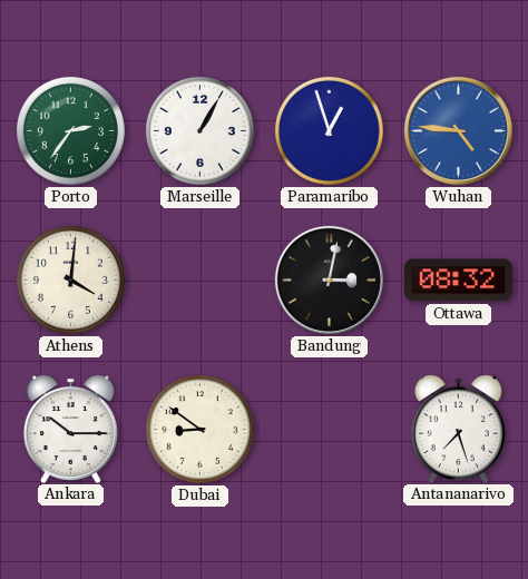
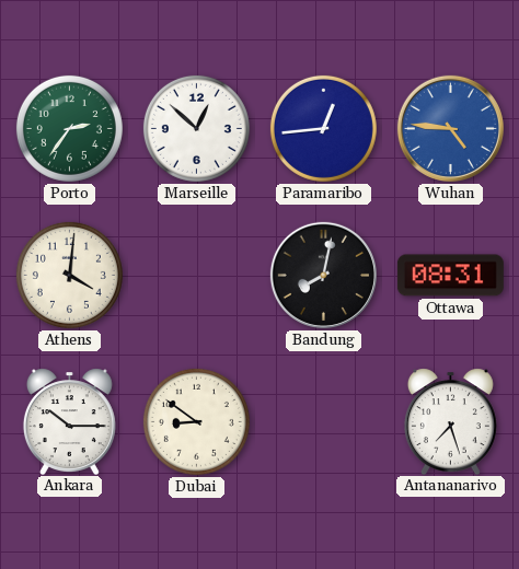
Marseille: 1:05 -> 12:52
Paramaribo: 12:57 -> 12:44
Bandung: 3:02 -> 8:02
Ottawa: 08:32 -> 08:31
